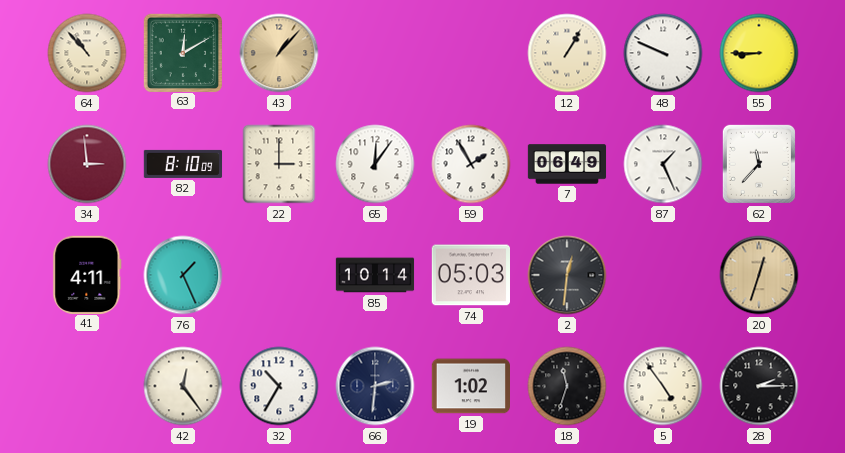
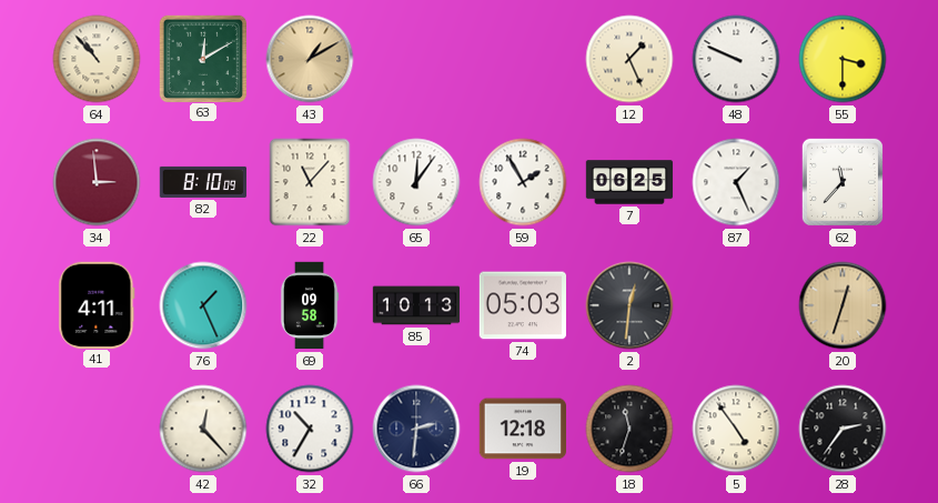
43: 1:07 -> 1:10
12: 1:05 -> 1:26
55: 8:45 -> 3:30
22: 3:00 -> 11:07
7: 06:49 -> 06:25
69: none -> 09:58
85: 10:14 -> 10:13
42: 12:24 -> 12:23
19: 1:02 -> 12:18
28: 2:15 -> 2:36
